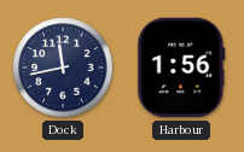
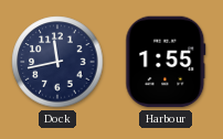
Harbour: 1:56 -> 1:55
